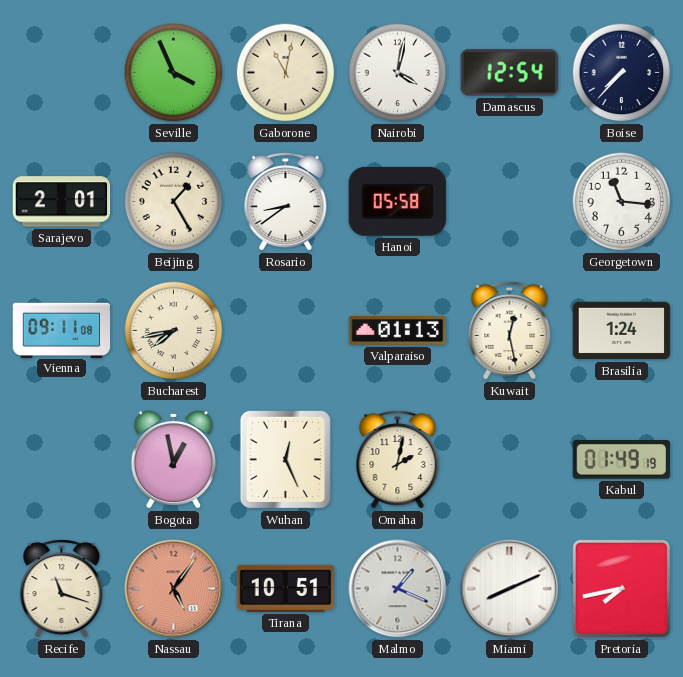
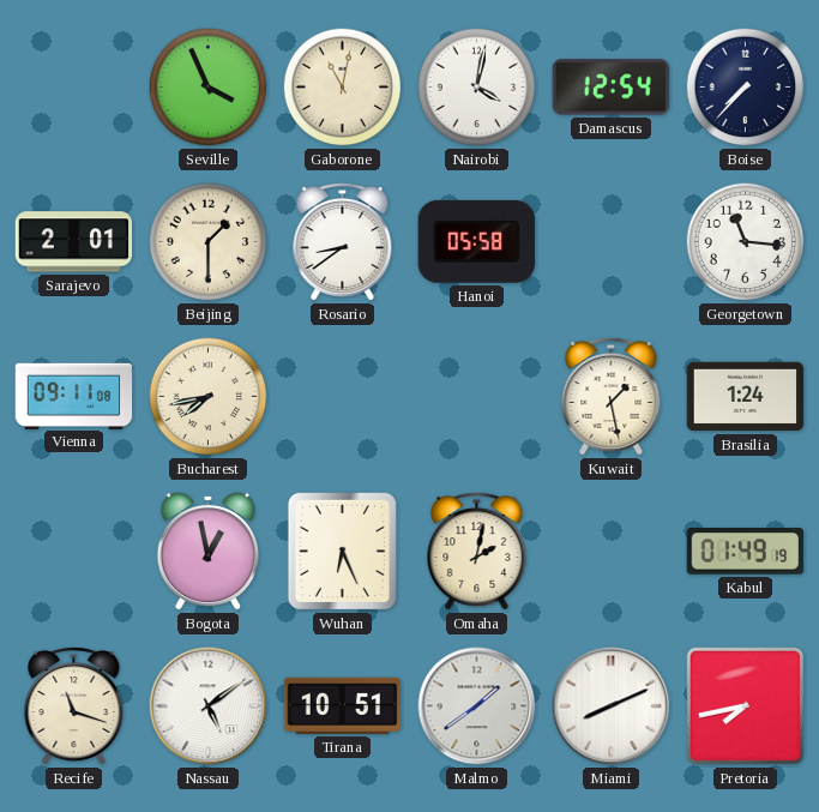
Beijing: 1:25 -> 1:30
Valparaiso: 01:13 -> none
Kuwait: 12:28 -> 1:28
Wuhan: 12:26 -> 6:26
Nassau: 5:06 -> 5:09
Nassau dial: salmon -> white
Malmo: 1:19 -> 1:39
